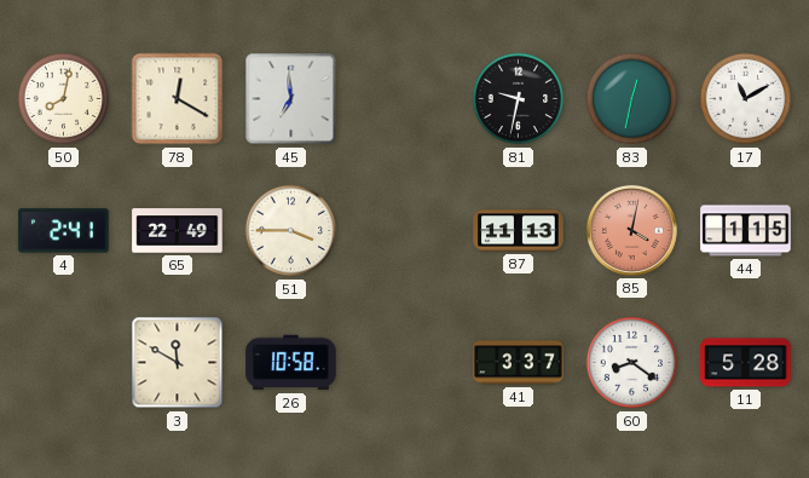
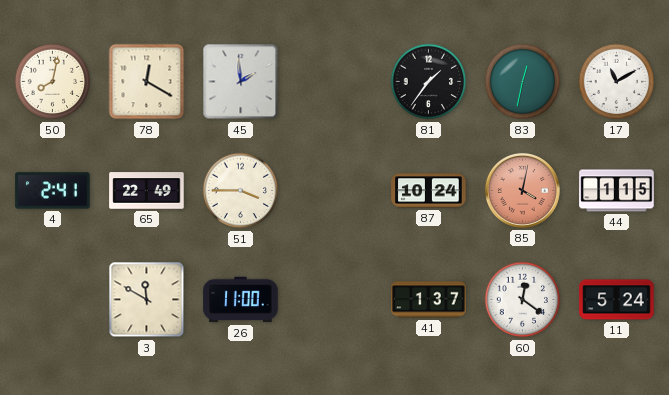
45: 6:59 -> 1:59
81: 9:32 -> 1:36
87: 11:13 -> 10:24
26: 10:58 -> 11:00
41: 3:37 -> 1:37
60: 8:21 -> 12:21
11: 5:28 -> 5:24
